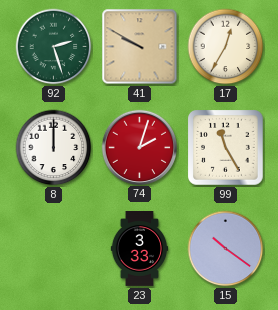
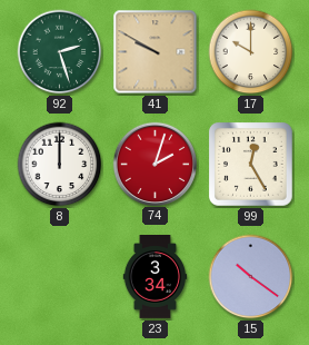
17: 12:35 -> 10:00
99: 11:25 -> 12:25
23: 3:33 -> 3:34
